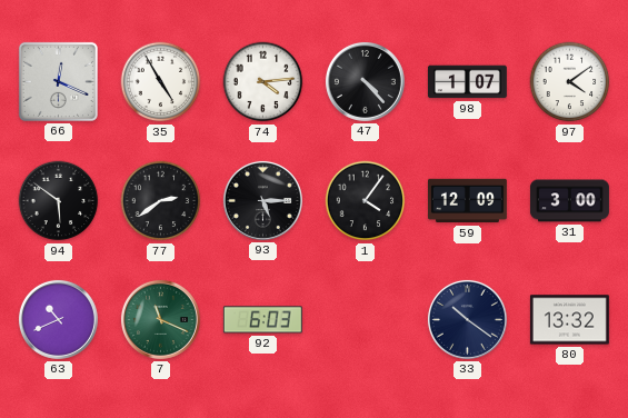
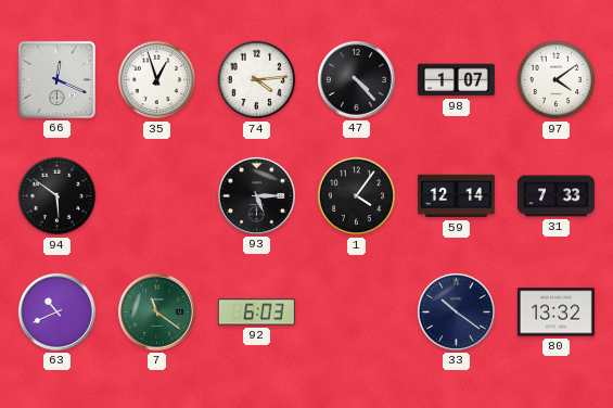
35: 4:55 -> 12:57
77: 2:39 -> none
59: 12:09 -> 12:14
31: 3:00 -> 7:33
7: 11:19 -> 11:21
